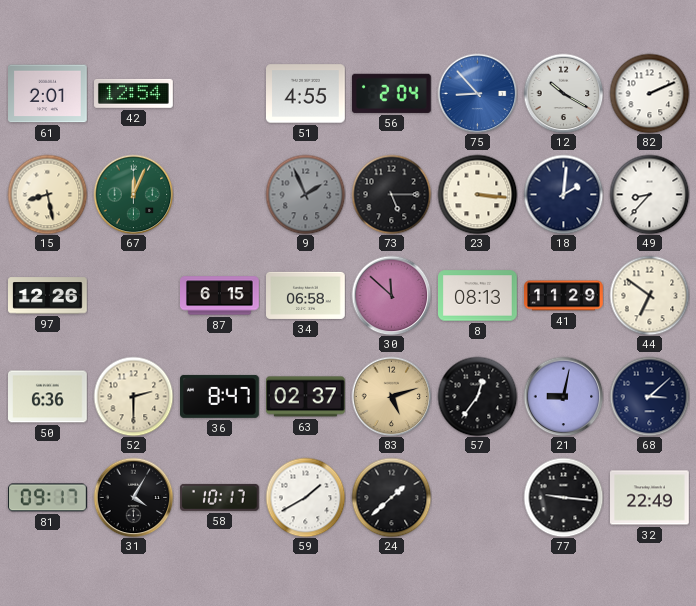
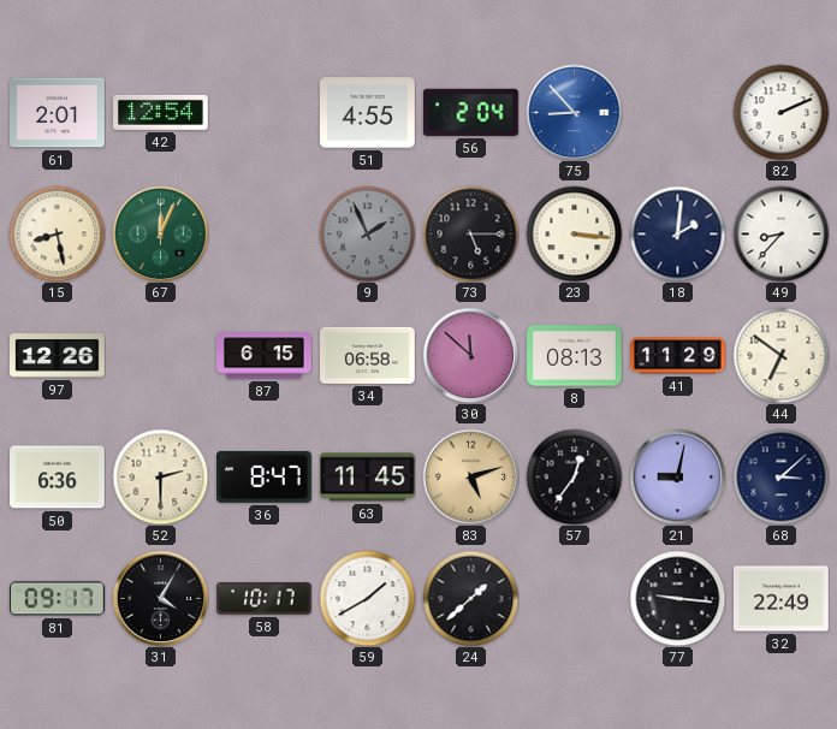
12: 10:20 -> none
63: 02:37 -> 11:45
